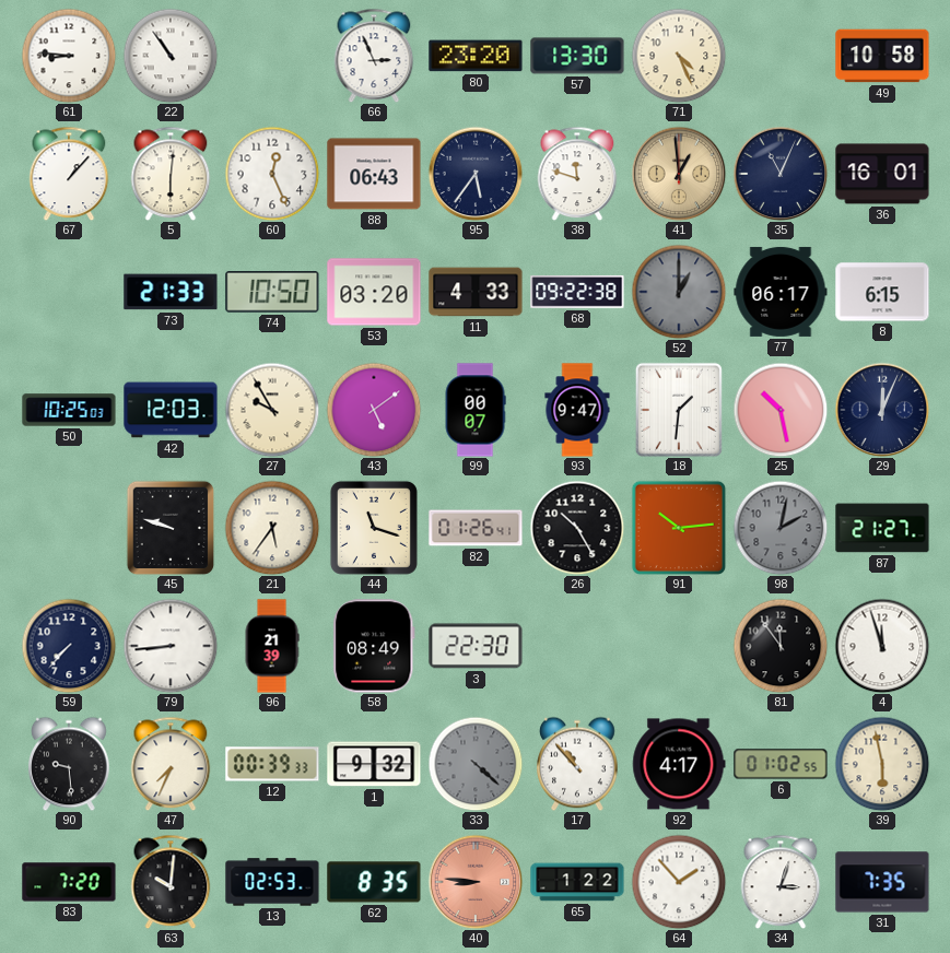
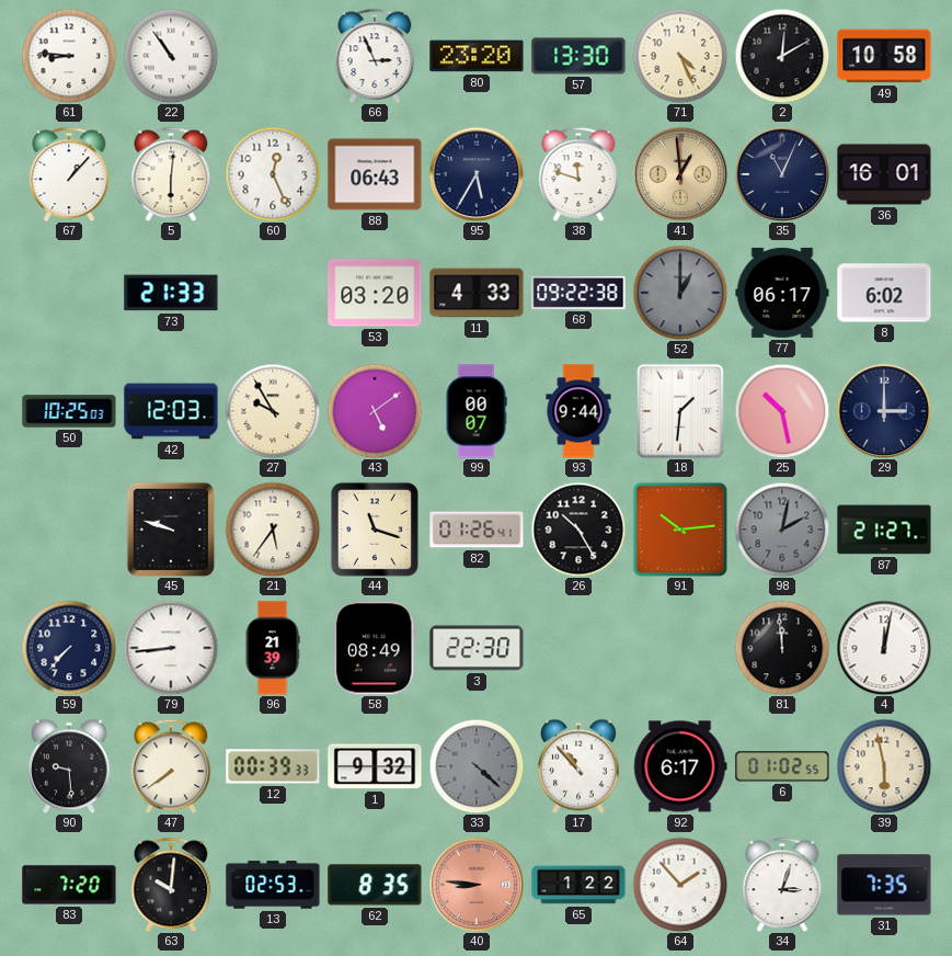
2: none -> 12:10
95: 5:36 -> 5:35
74: 10:50 -> none
8: 6:15 -> 6:02
93: 9:47 -> 9:44
29: 12:04 -> 3:00
81: 11:54 -> 11:59
4: 11:57 -> 12:02
47: 7:34 -> 7:39
92: 4:17 -> 6:17
